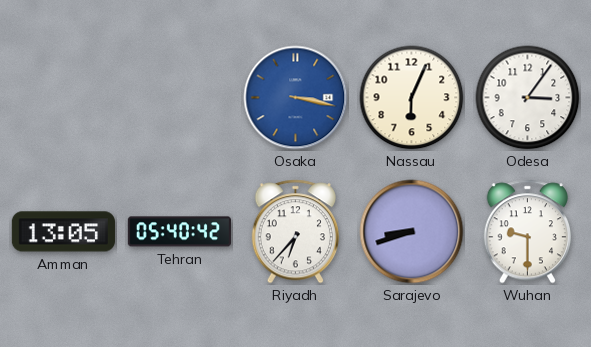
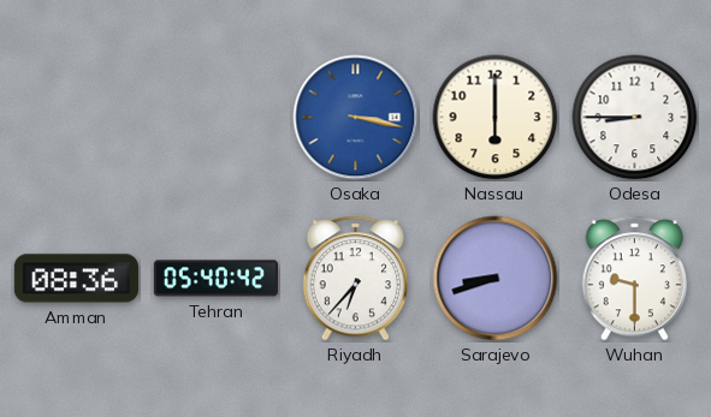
Nassau: 6:04 -> 6:00
Odesa: 3:06 -> 8:45
Amman: 13:05 -> 08:36
